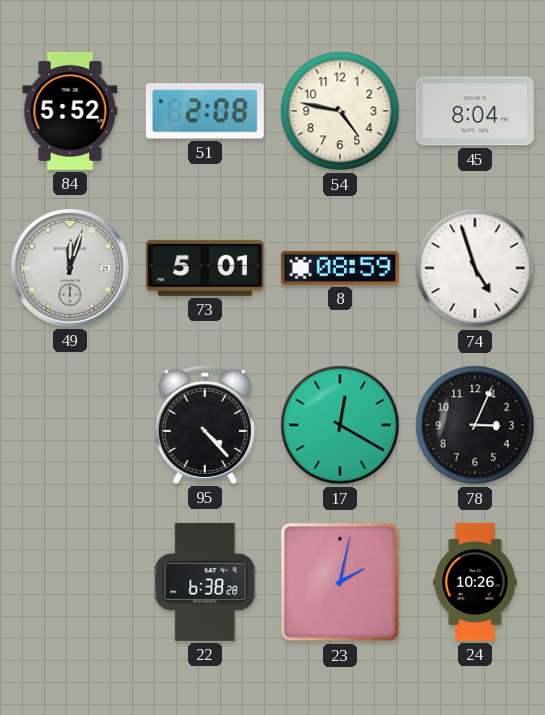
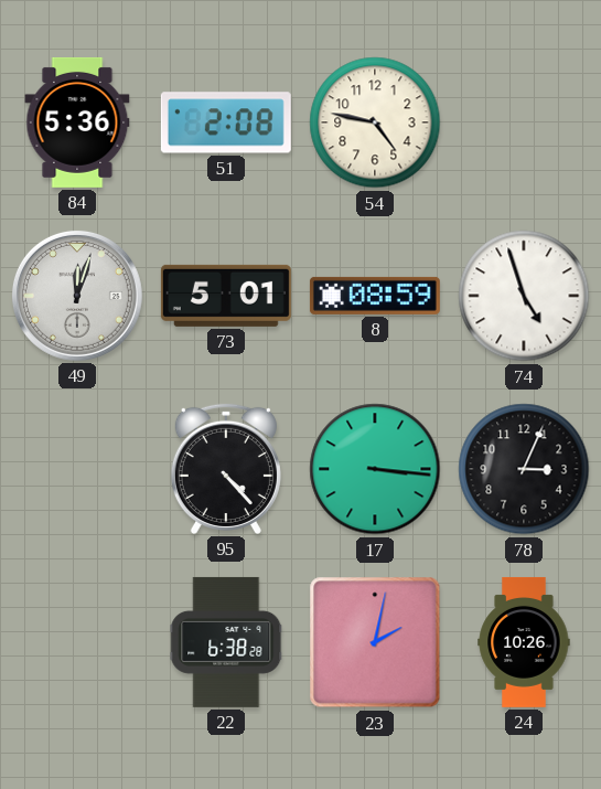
84: 5:52 -> 5:36
45: 8:04 -> none
17: 12:20 -> 3:16
